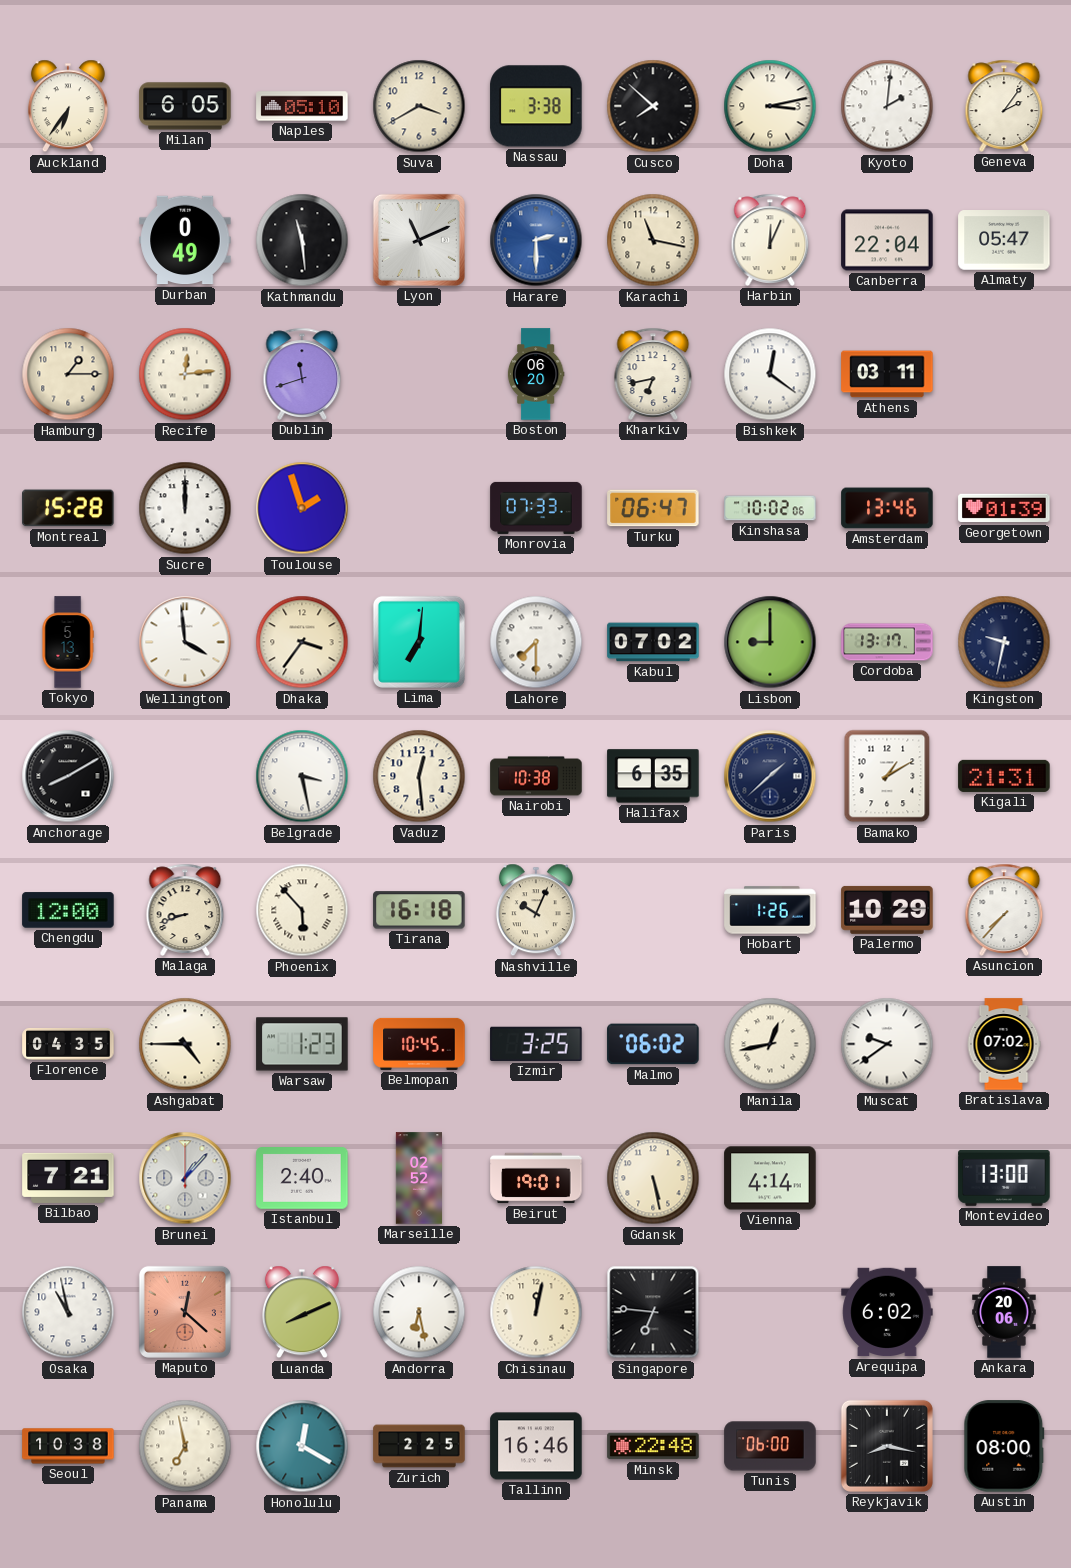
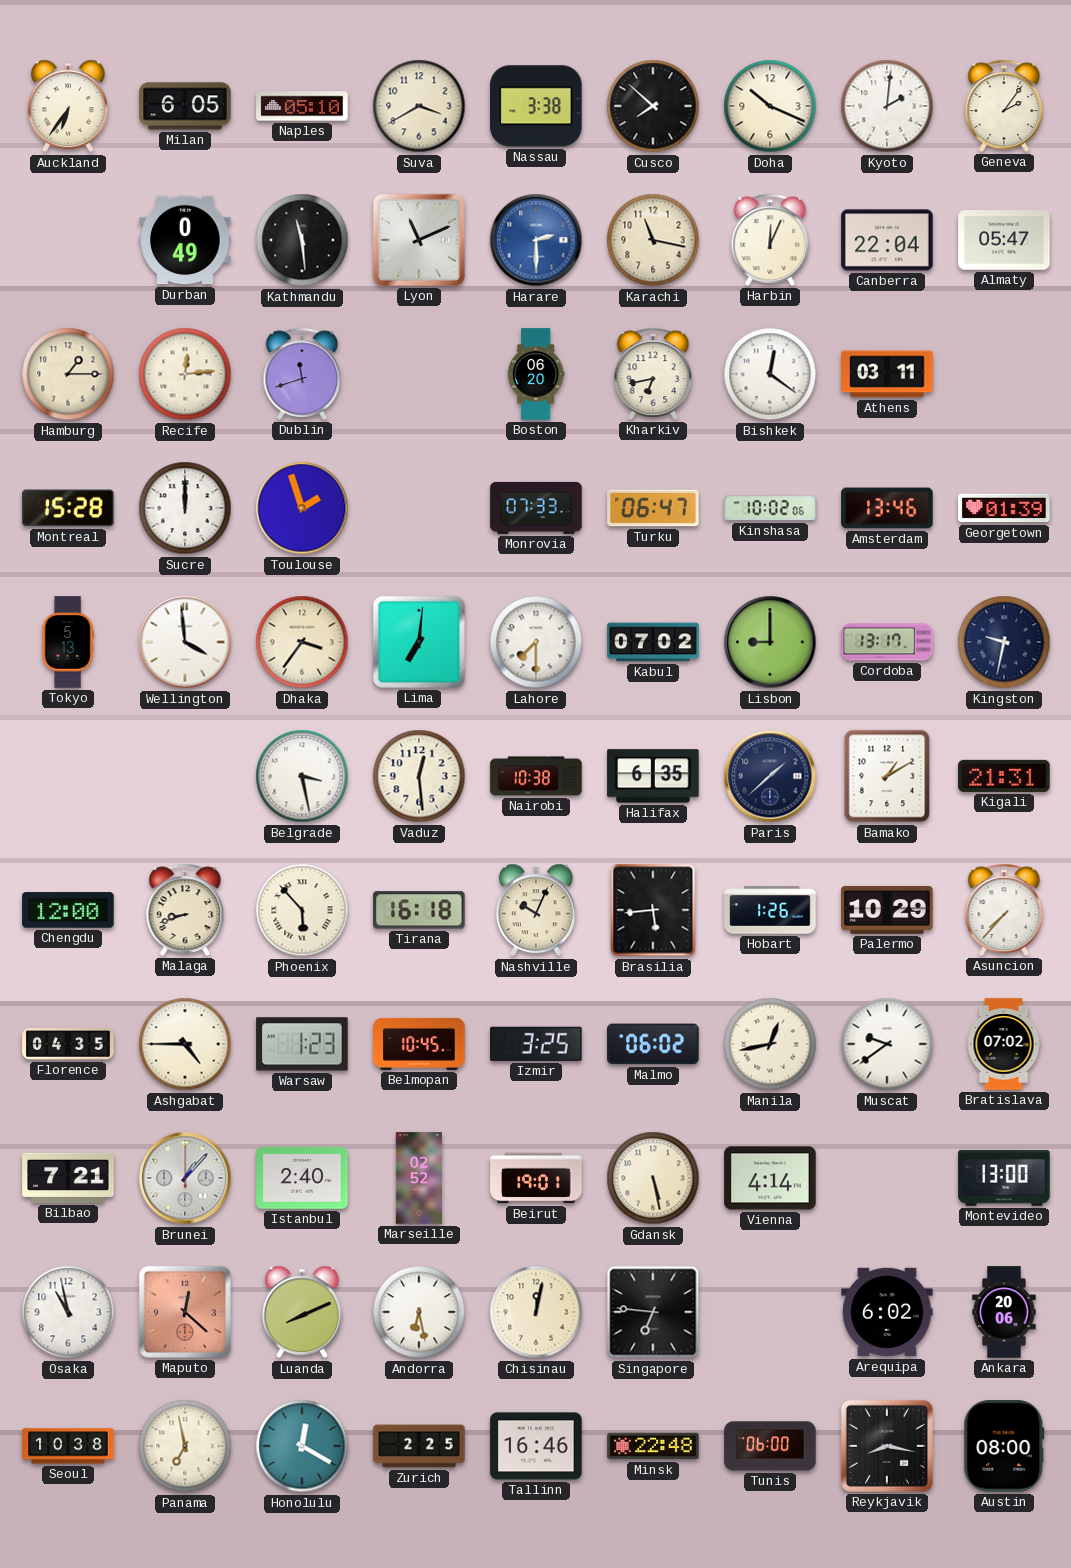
Doha: 3:13 -> 10:19
Anchorage: 8:10 -> none
Brasilia: none -> 5:44
